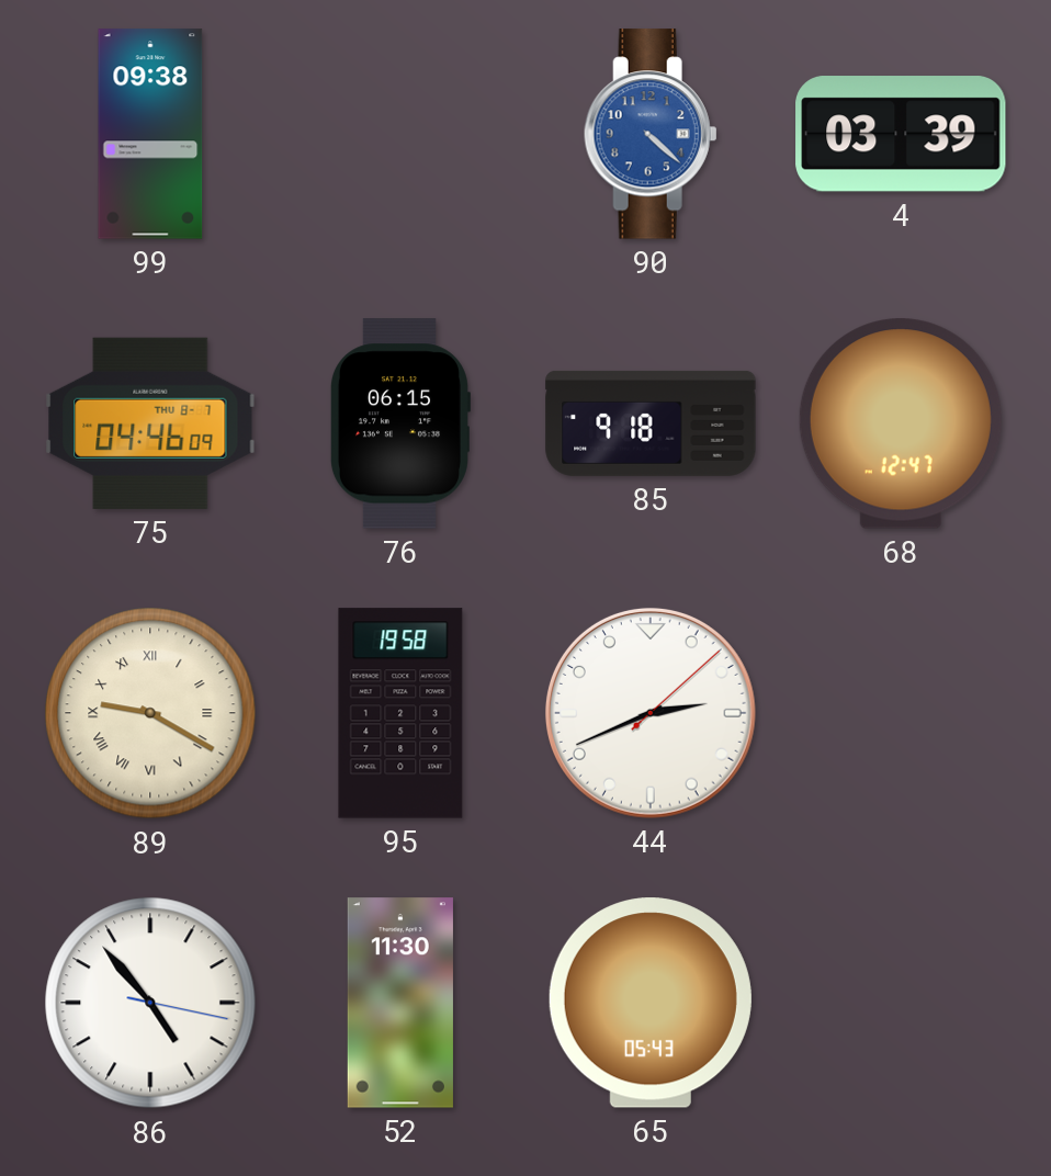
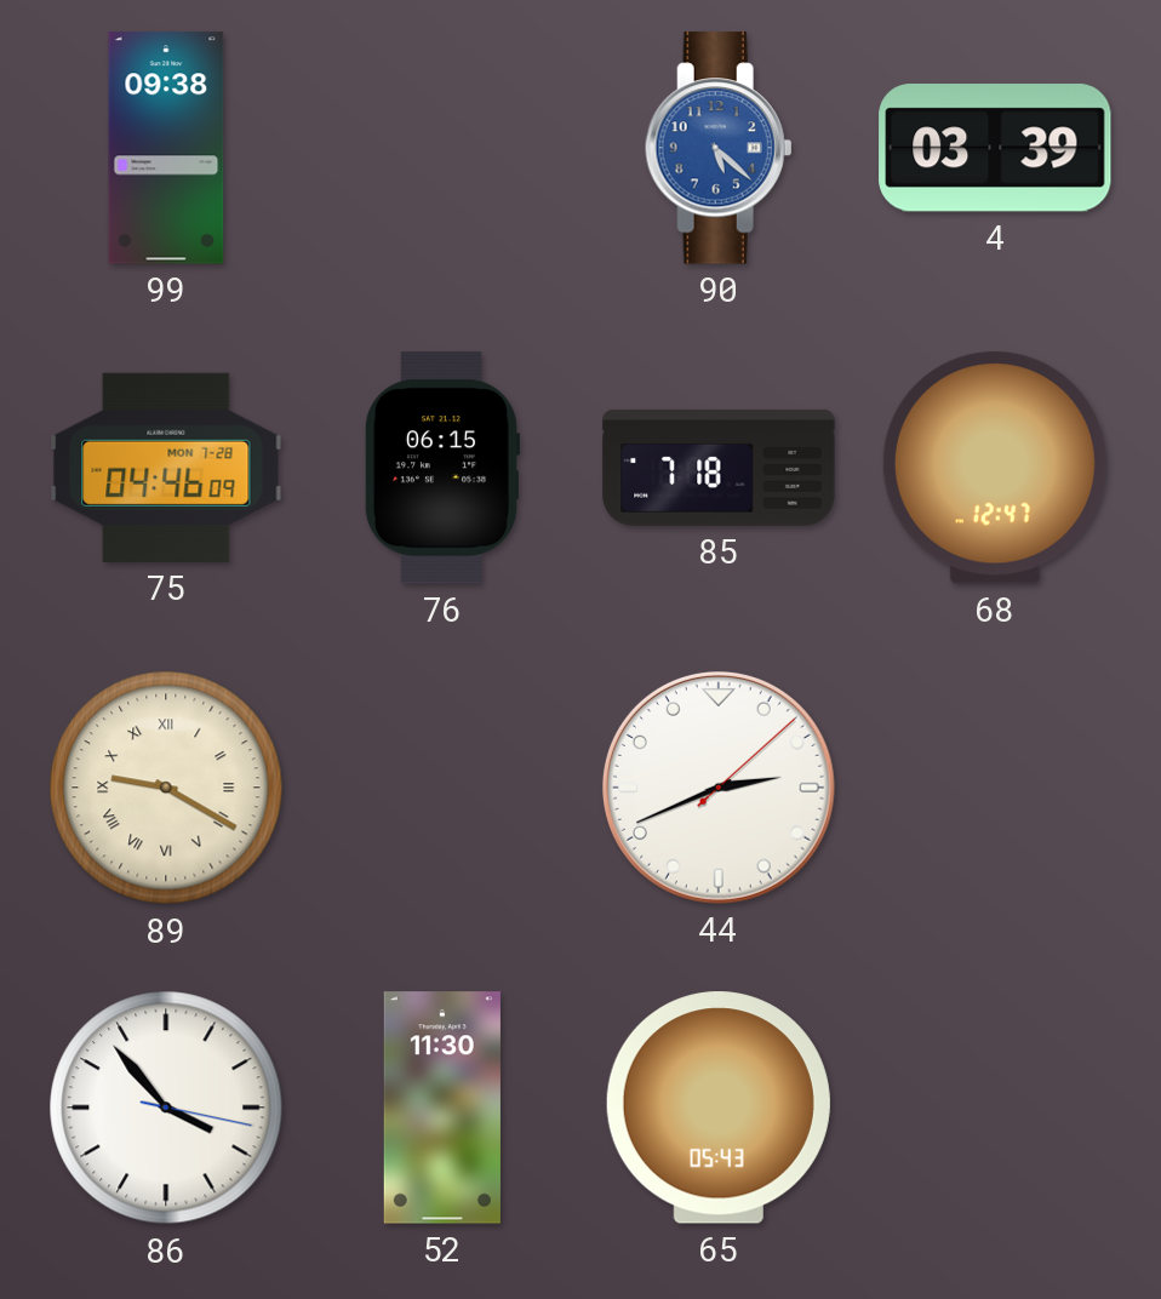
90: 4:22 -> 5:22
75 date: THU 8-7 -> MON 7-28
85: 9:18 -> 7:18
95: 19:58 -> none
86: 4:53 -> 3:53
